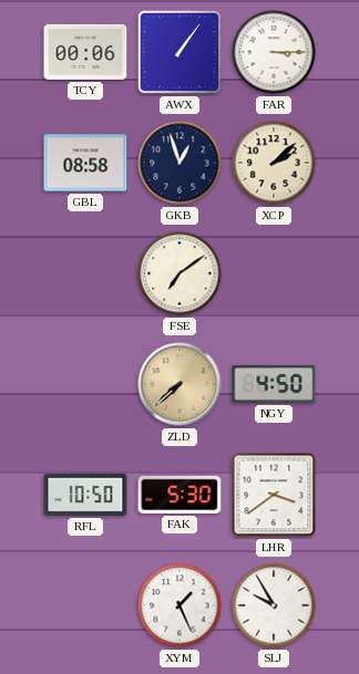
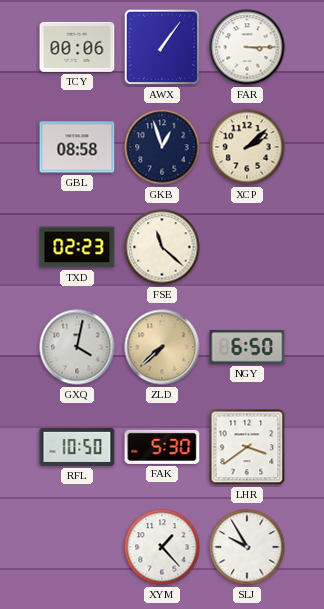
TXD: none -> 02:23
FSE: 7:09 -> 11:22
GXQ: none -> 4:02
NGY: 4:50 -> 6:50
XYM: 1:26 -> 1:23
